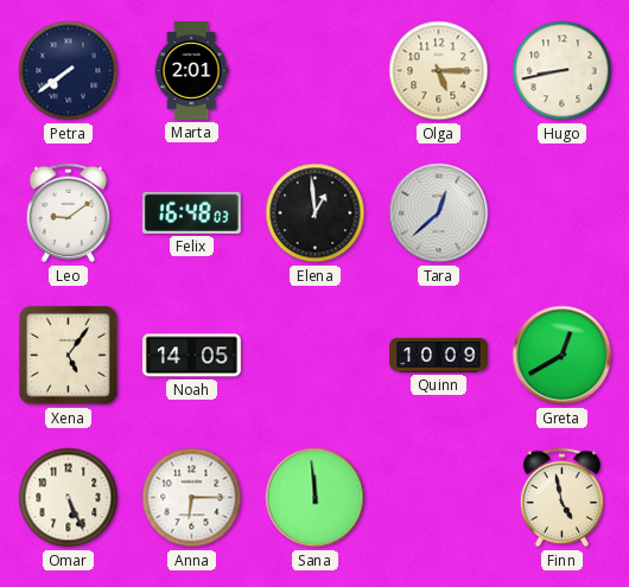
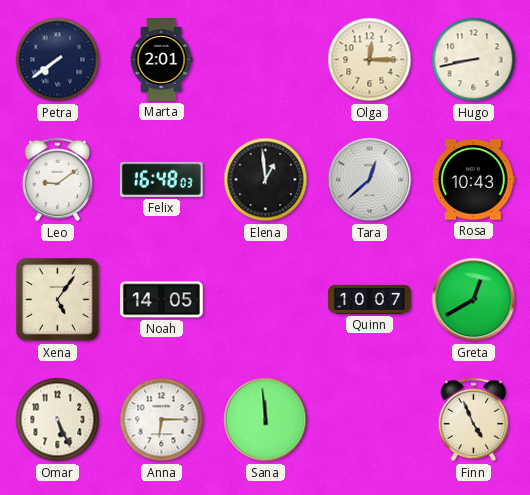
Olga: 5:15 -> 12:15
Rosa: none -> 10:43
Quinn: 10:09 -> 10:07
Finn: 4:58 -> 4:56
